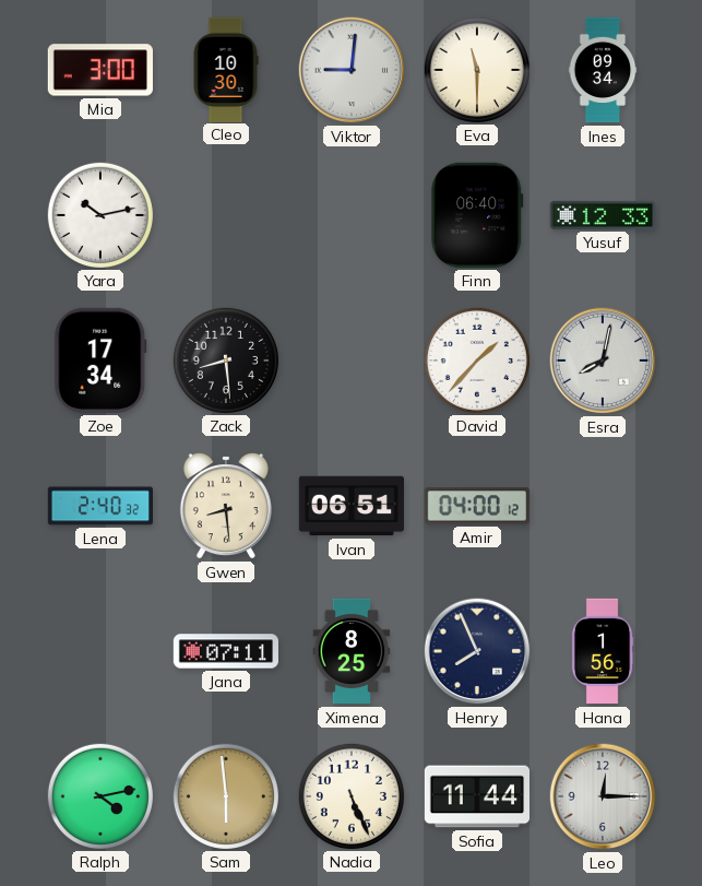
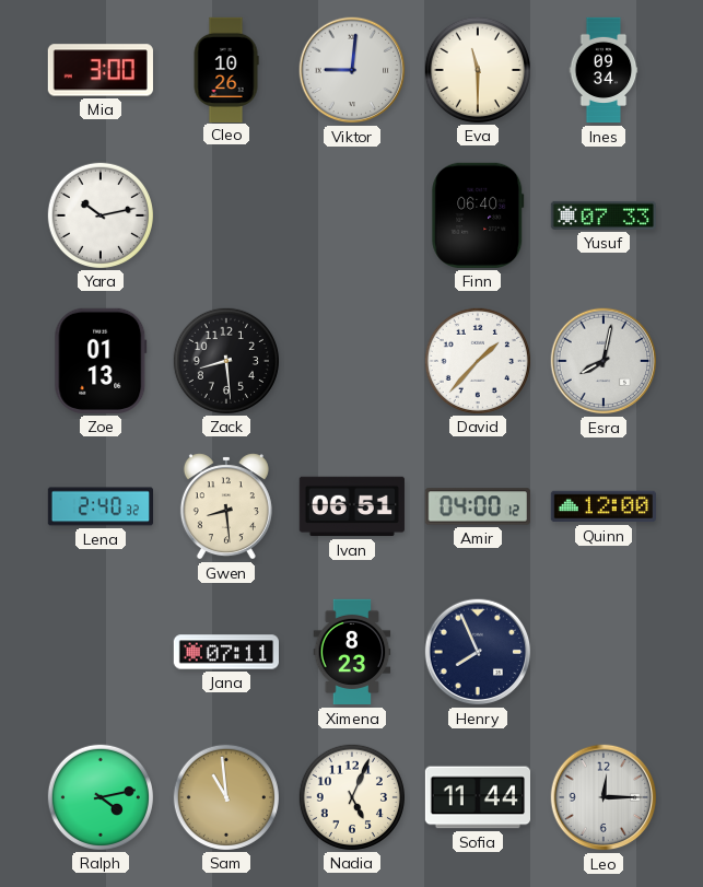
Cleo: 10:30 -> 10:26
Yusuf: 12:33 -> 07:33
Zoe: 17:34 -> 01:13
Quinn: none -> 12:00
Ximena: 8:25 -> 8:23
Hana: 1:56 -> none
Sam: 5:59 -> 10:59
Nadia: 5:26 -> 5:04
